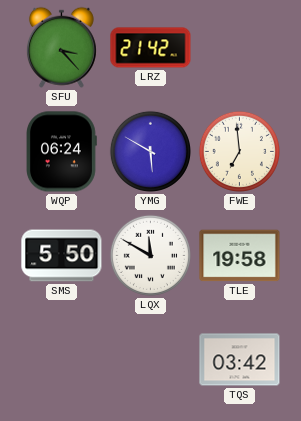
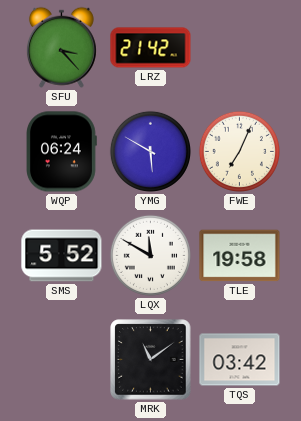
FWE: 6:59 -> 7:04
SMS: 5:50 -> 5:52
MRK: none -> 11:09
